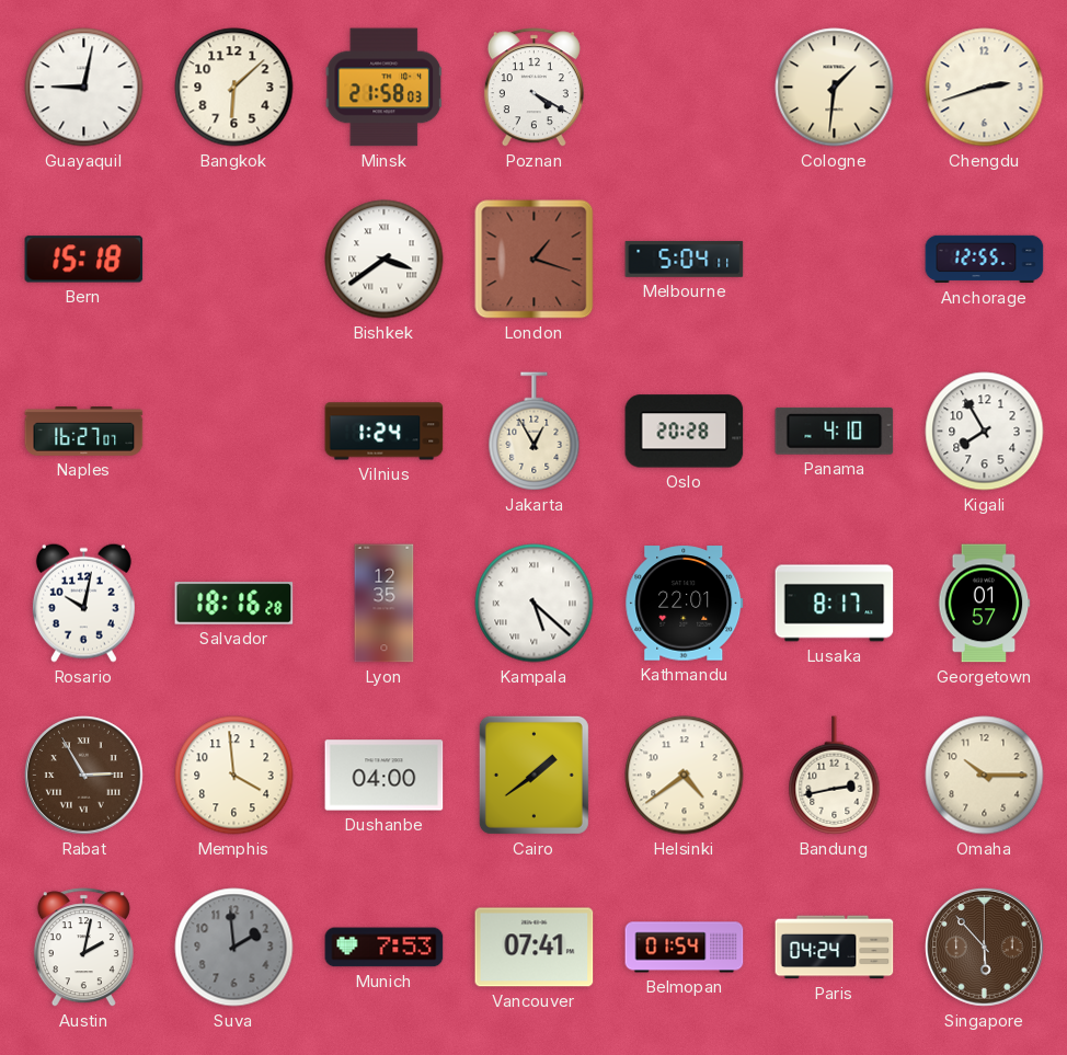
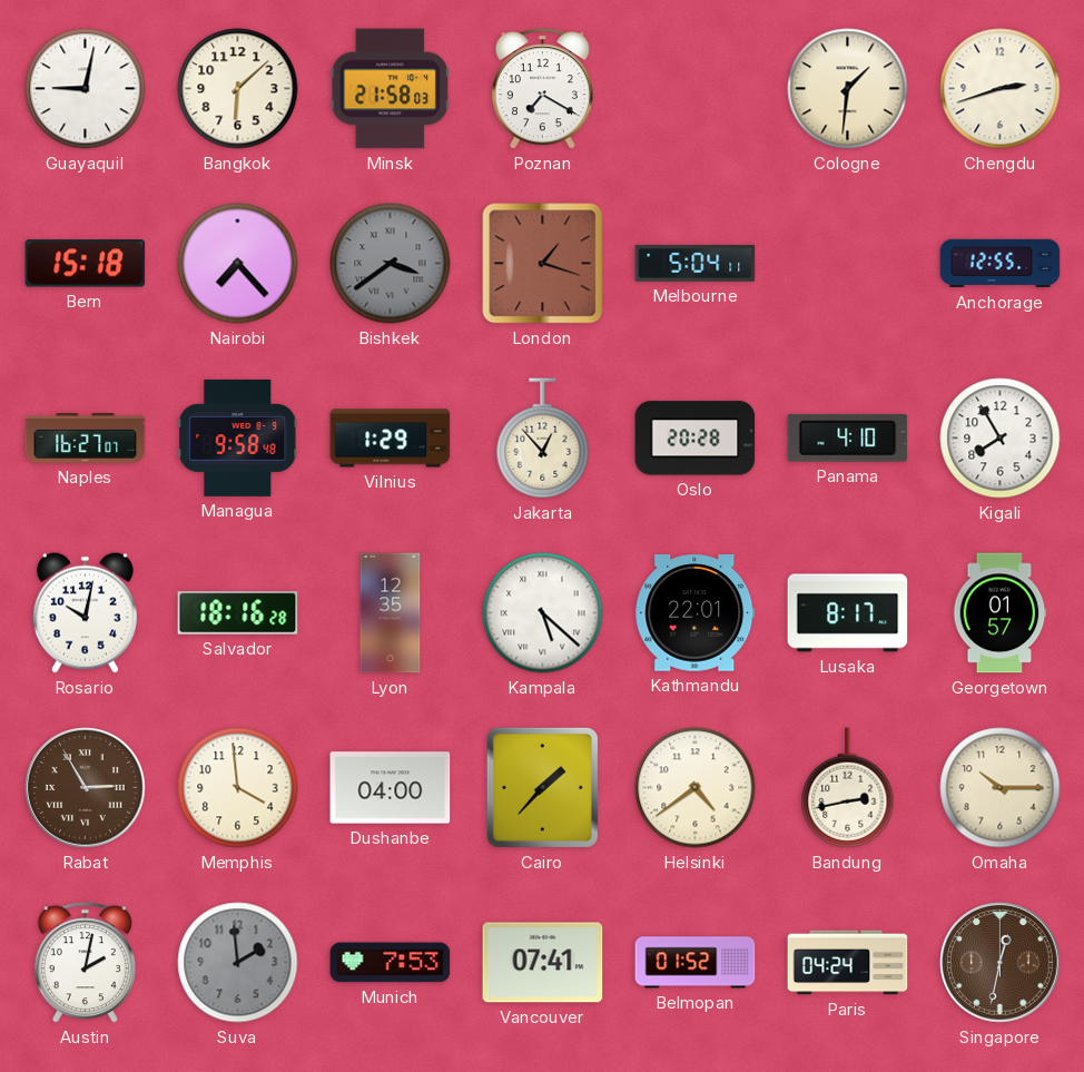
Poznan: 4:20 -> 7:20
Nairobi: none -> 7:23
Bishkek dial: white -> grey
Managua: none -> 9:58
Vilnius: 1:24 -> 1:29
Jakarta: 12:55 -> 12:53
Cairo: 1:39 -> 1:37
Belmopan: 01:54 -> 01:52
Singapore: 5:53 -> 12:32
